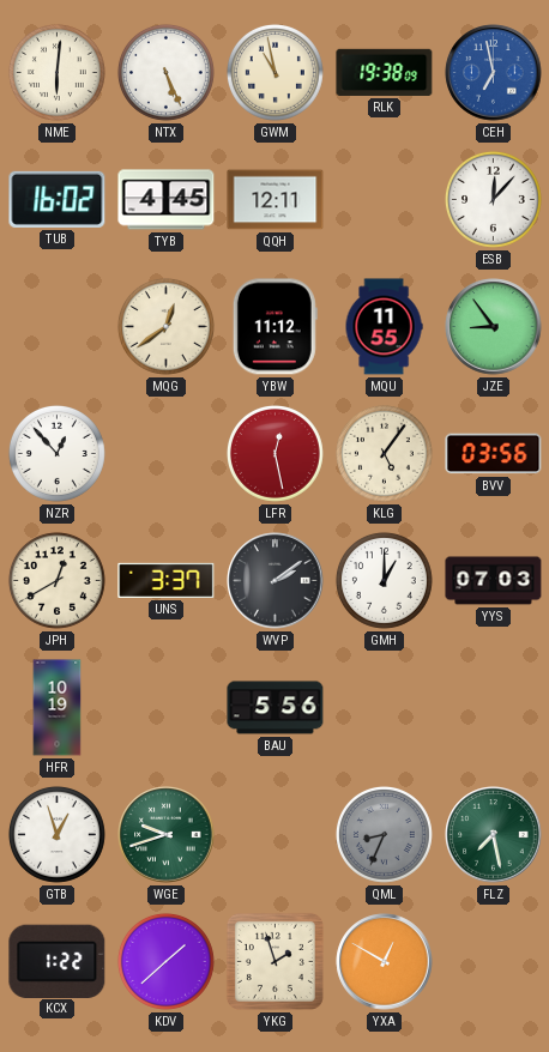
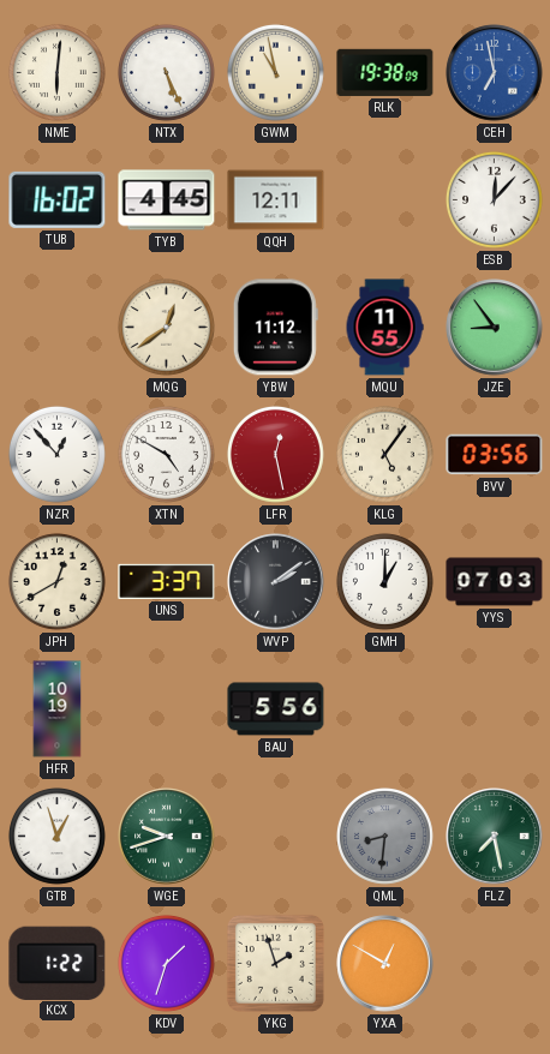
XTN: none -> 4:50
QML: 8:34 -> 8:31
KDV: 1:38 -> 1:33
